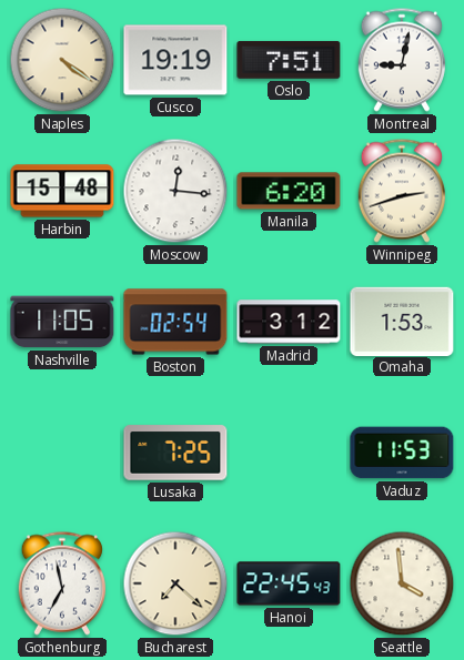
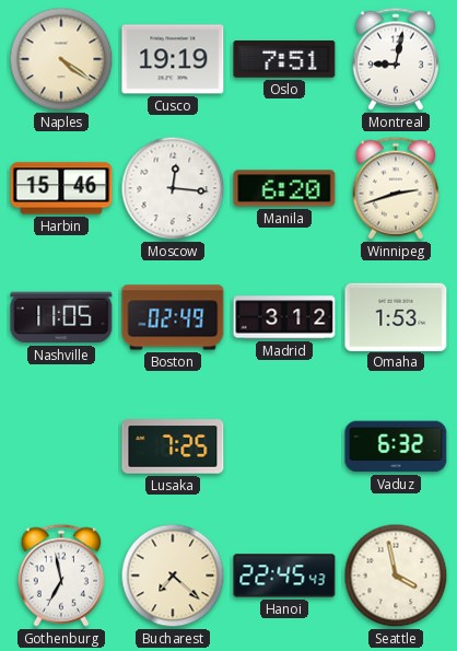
Harbin: 15:48 -> 15:46
Boston: 02:54 -> 02:49
Vaduz: 11:53 -> 6:32
Seattle: 3:59 -> 3:58
